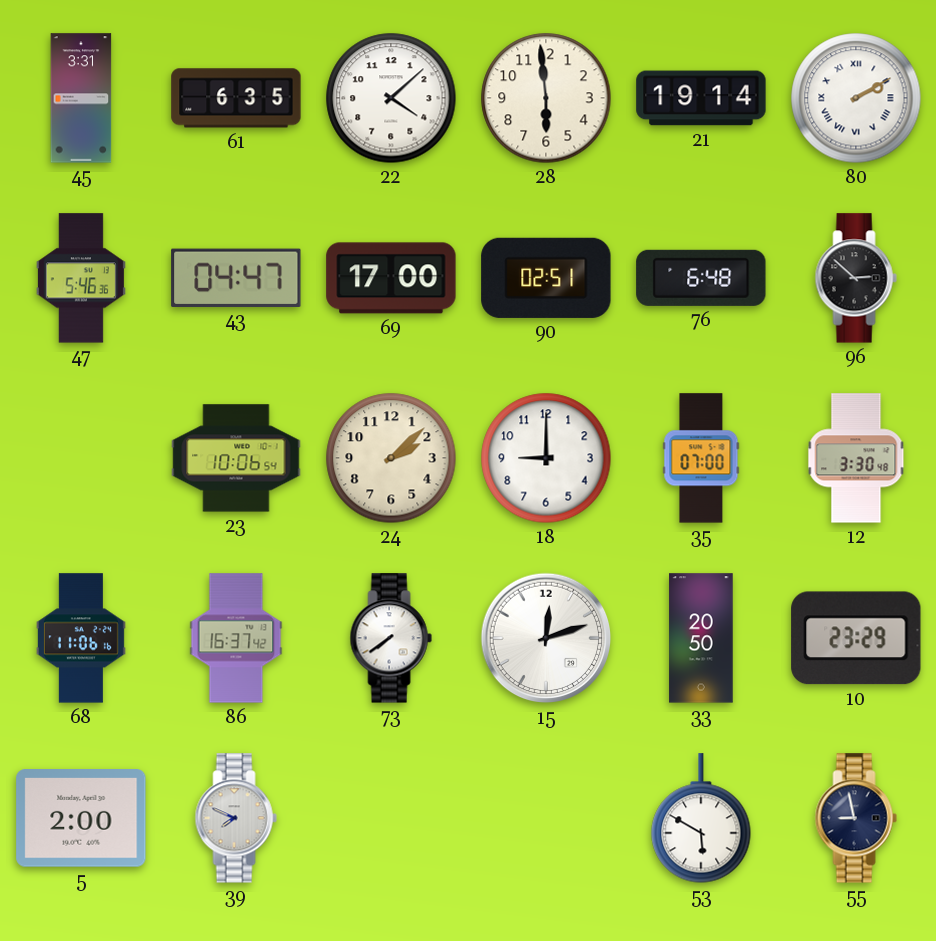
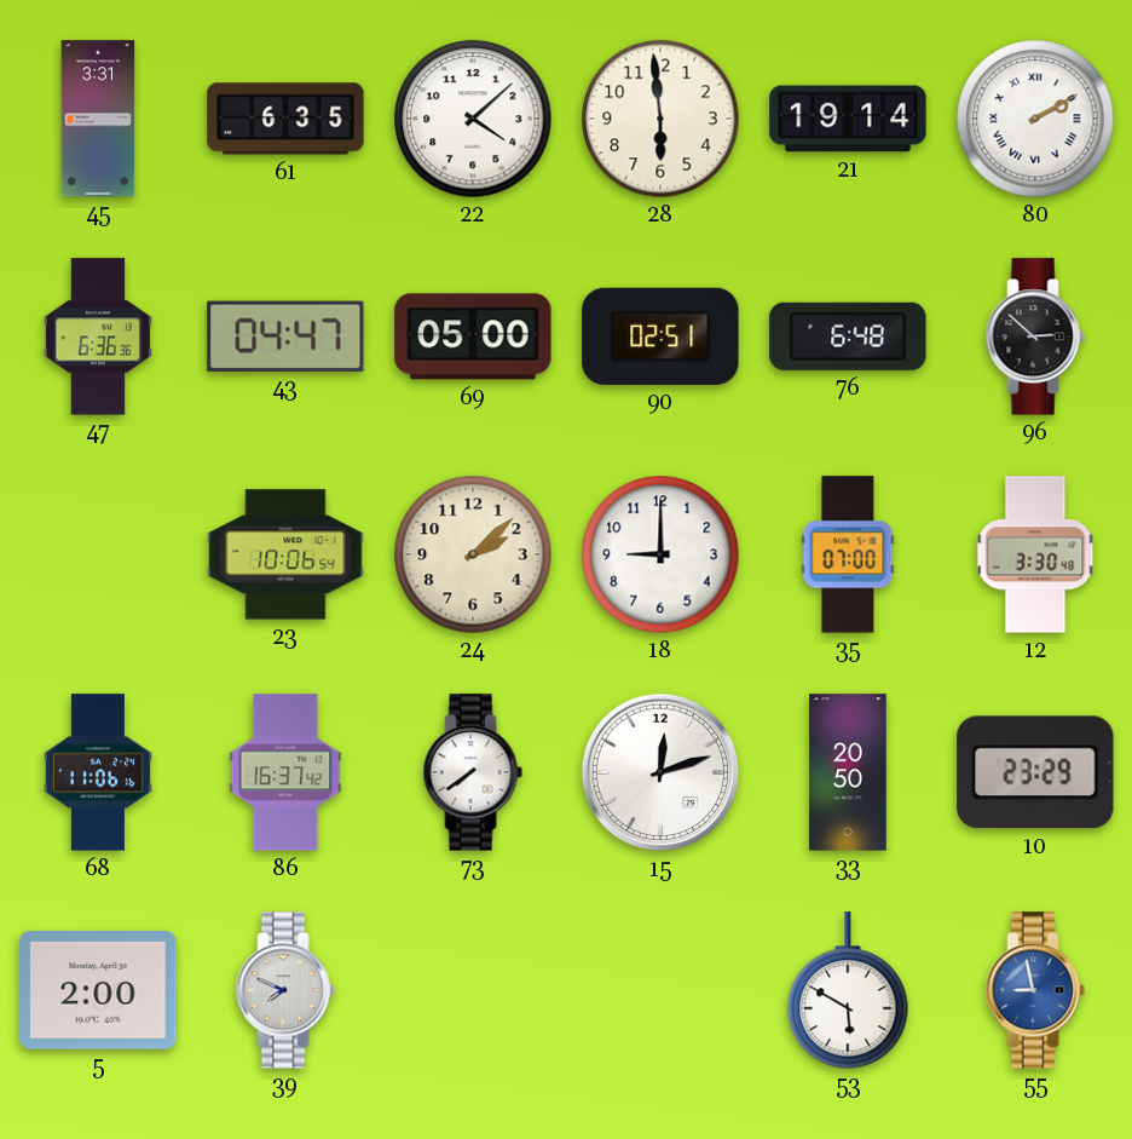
47: 5:46 -> 6:36
69: 17:00 -> 05:00
55 dial: navy -> blue
